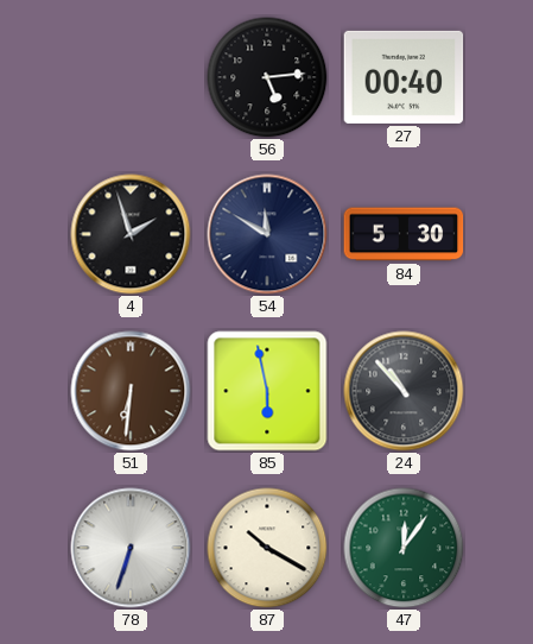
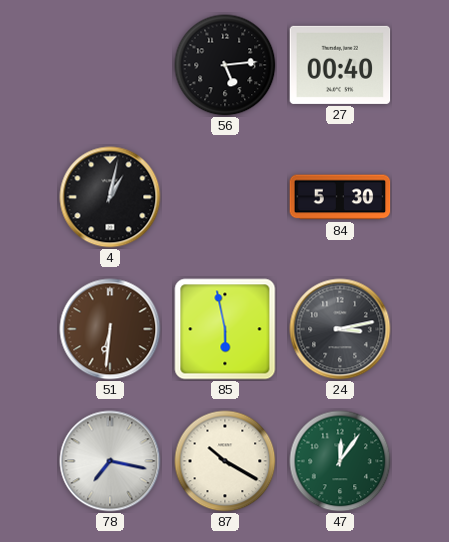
4: 1:57 -> 1:02
54: 11:50 -> none
24: 10:53 -> 3:13
78: 6:33 -> 7:17
